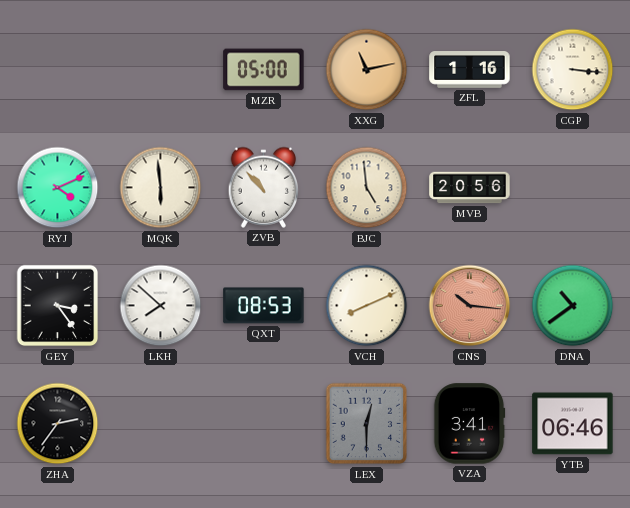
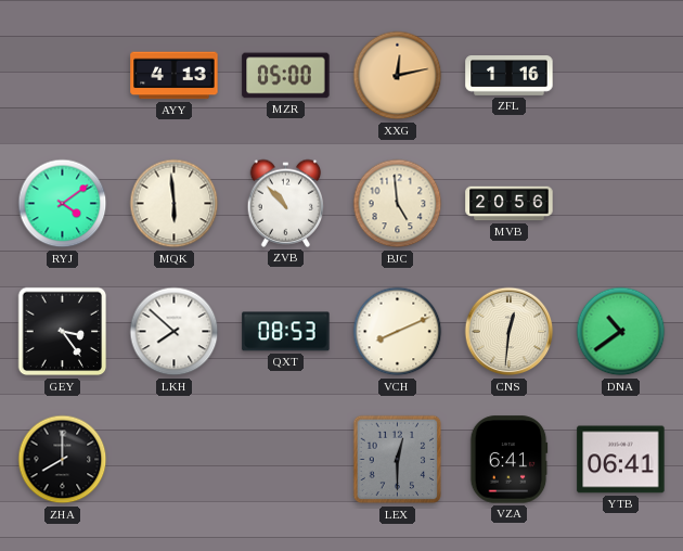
AYY: none -> 4:13
XXG: 11:13 -> 12:13
CGP: 3:16 -> none
RYJ: 4:11 -> 4:09
CNS: 10:16 -> 12:31
CNS dial: salmon -> cream
ZHA: 2:36 -> 8:00
VZA: 3:41 -> 6:41
YTB: 06:46 -> 06:41
